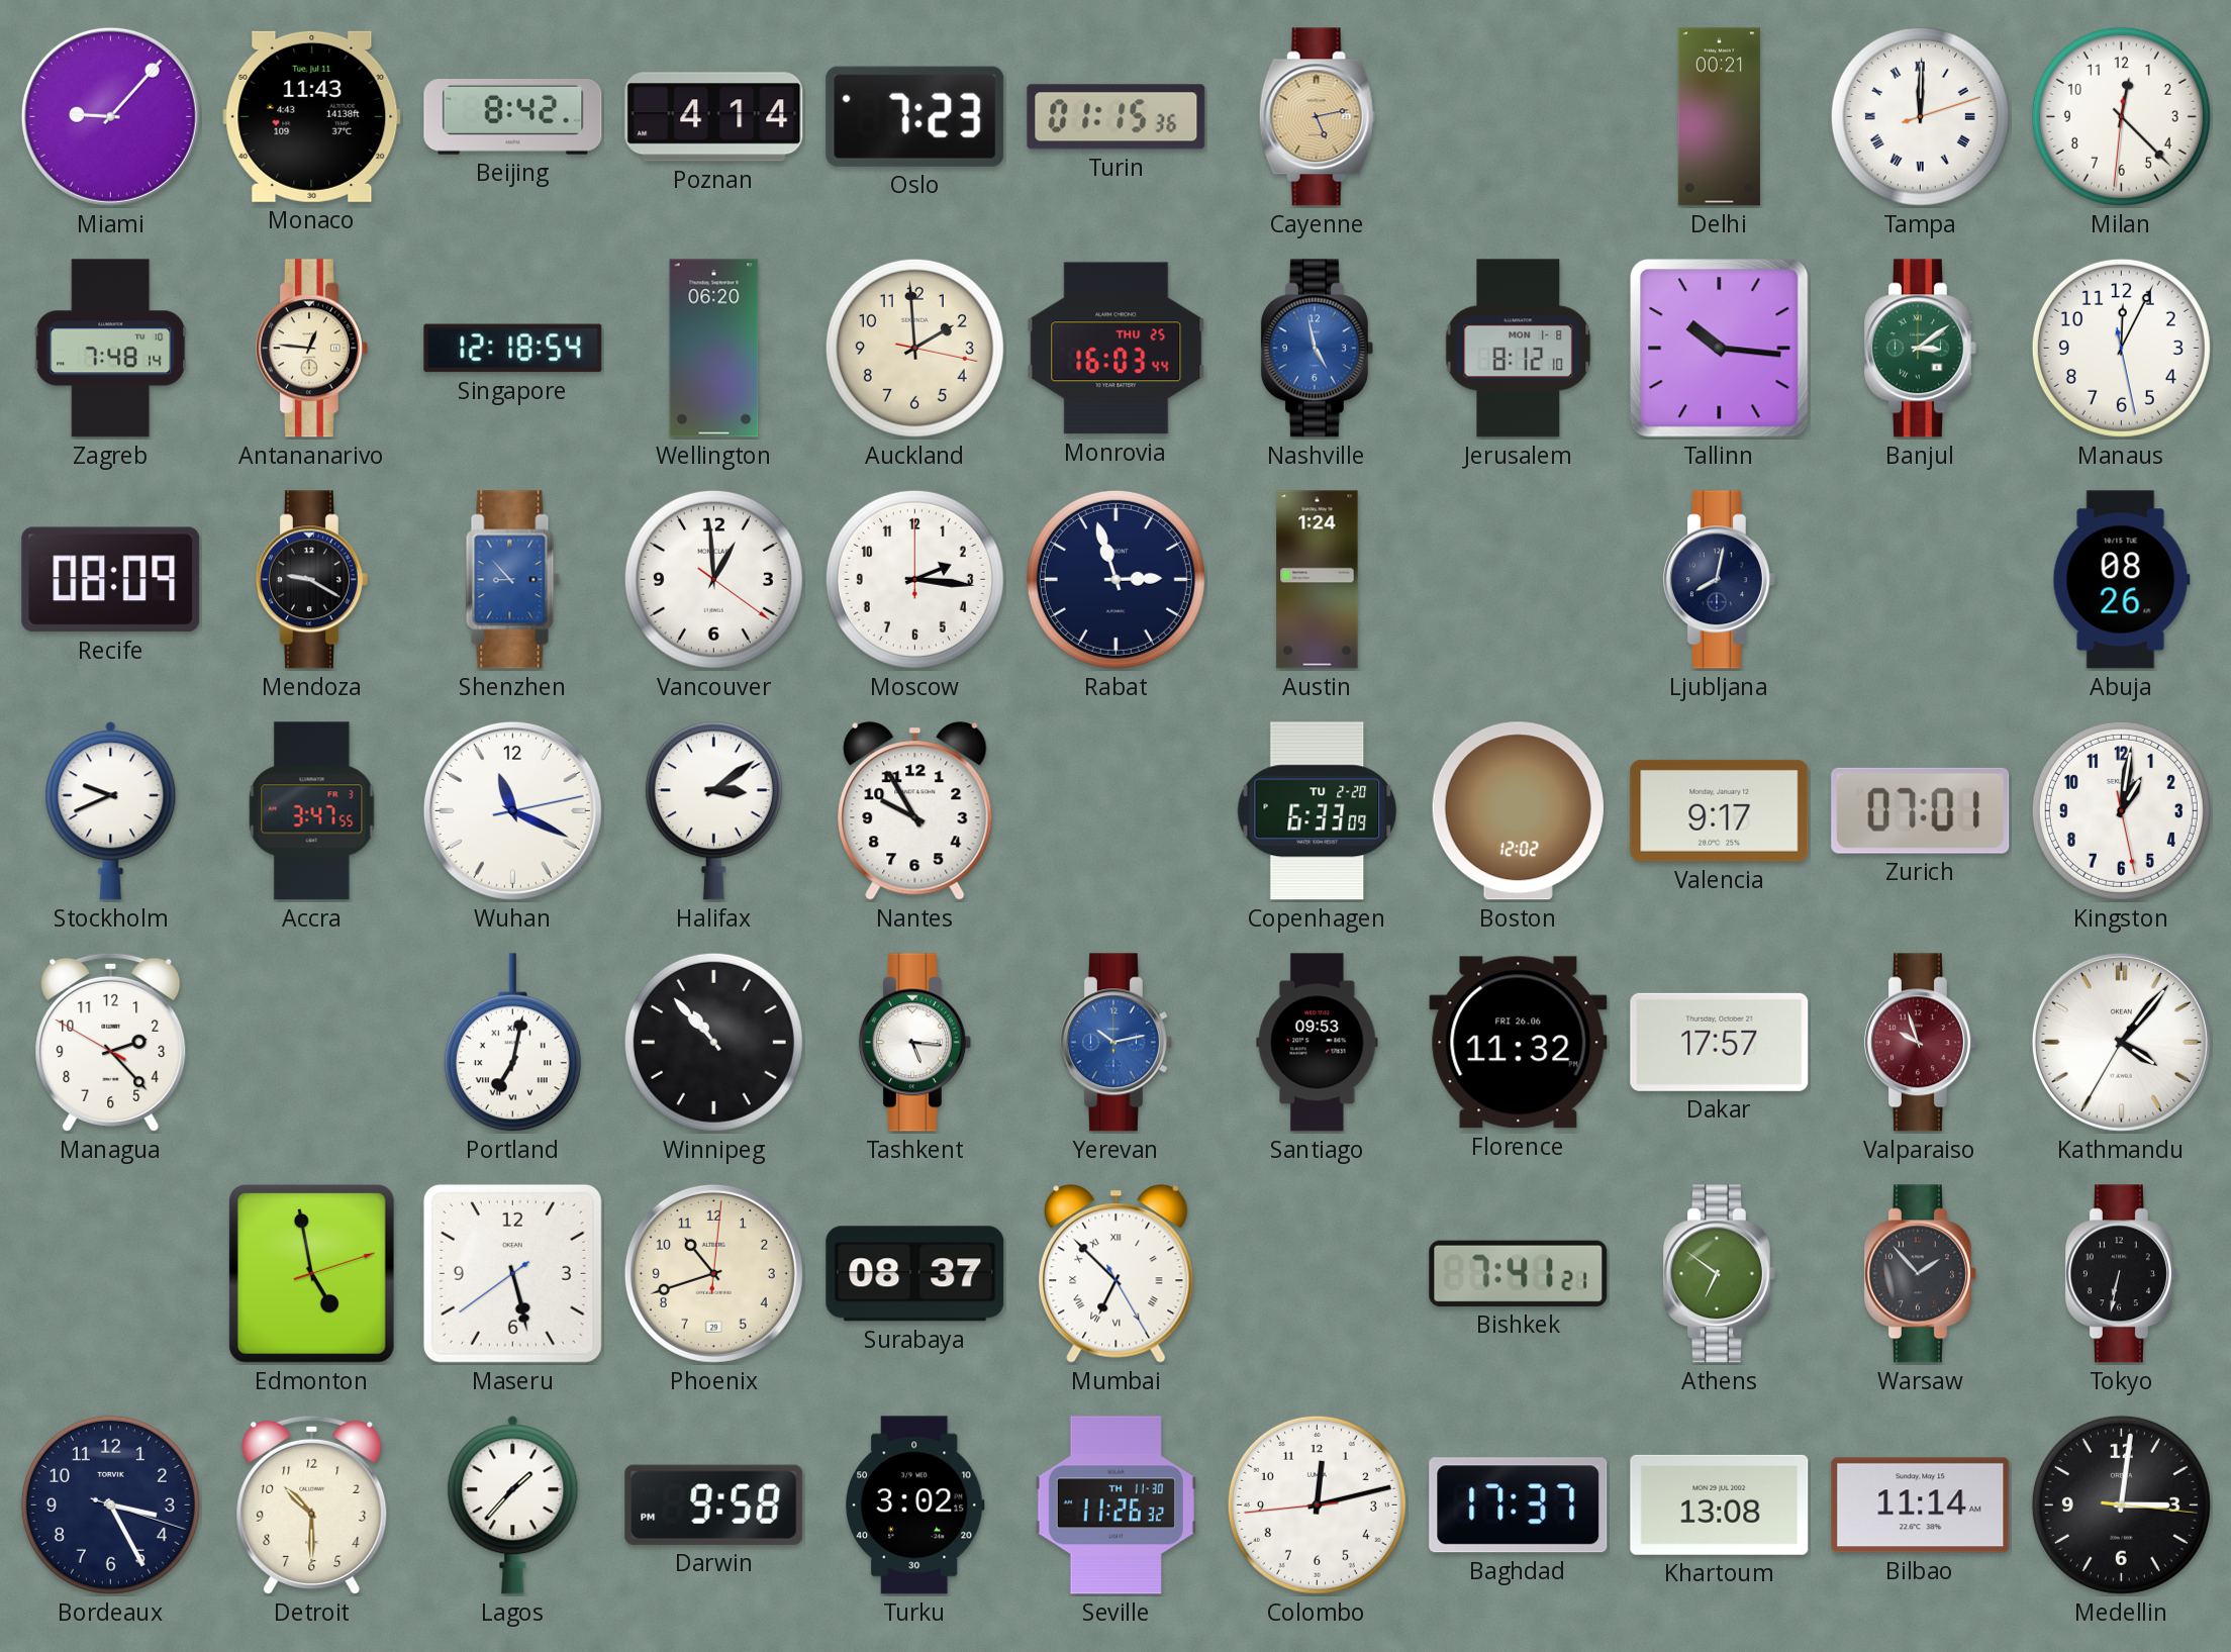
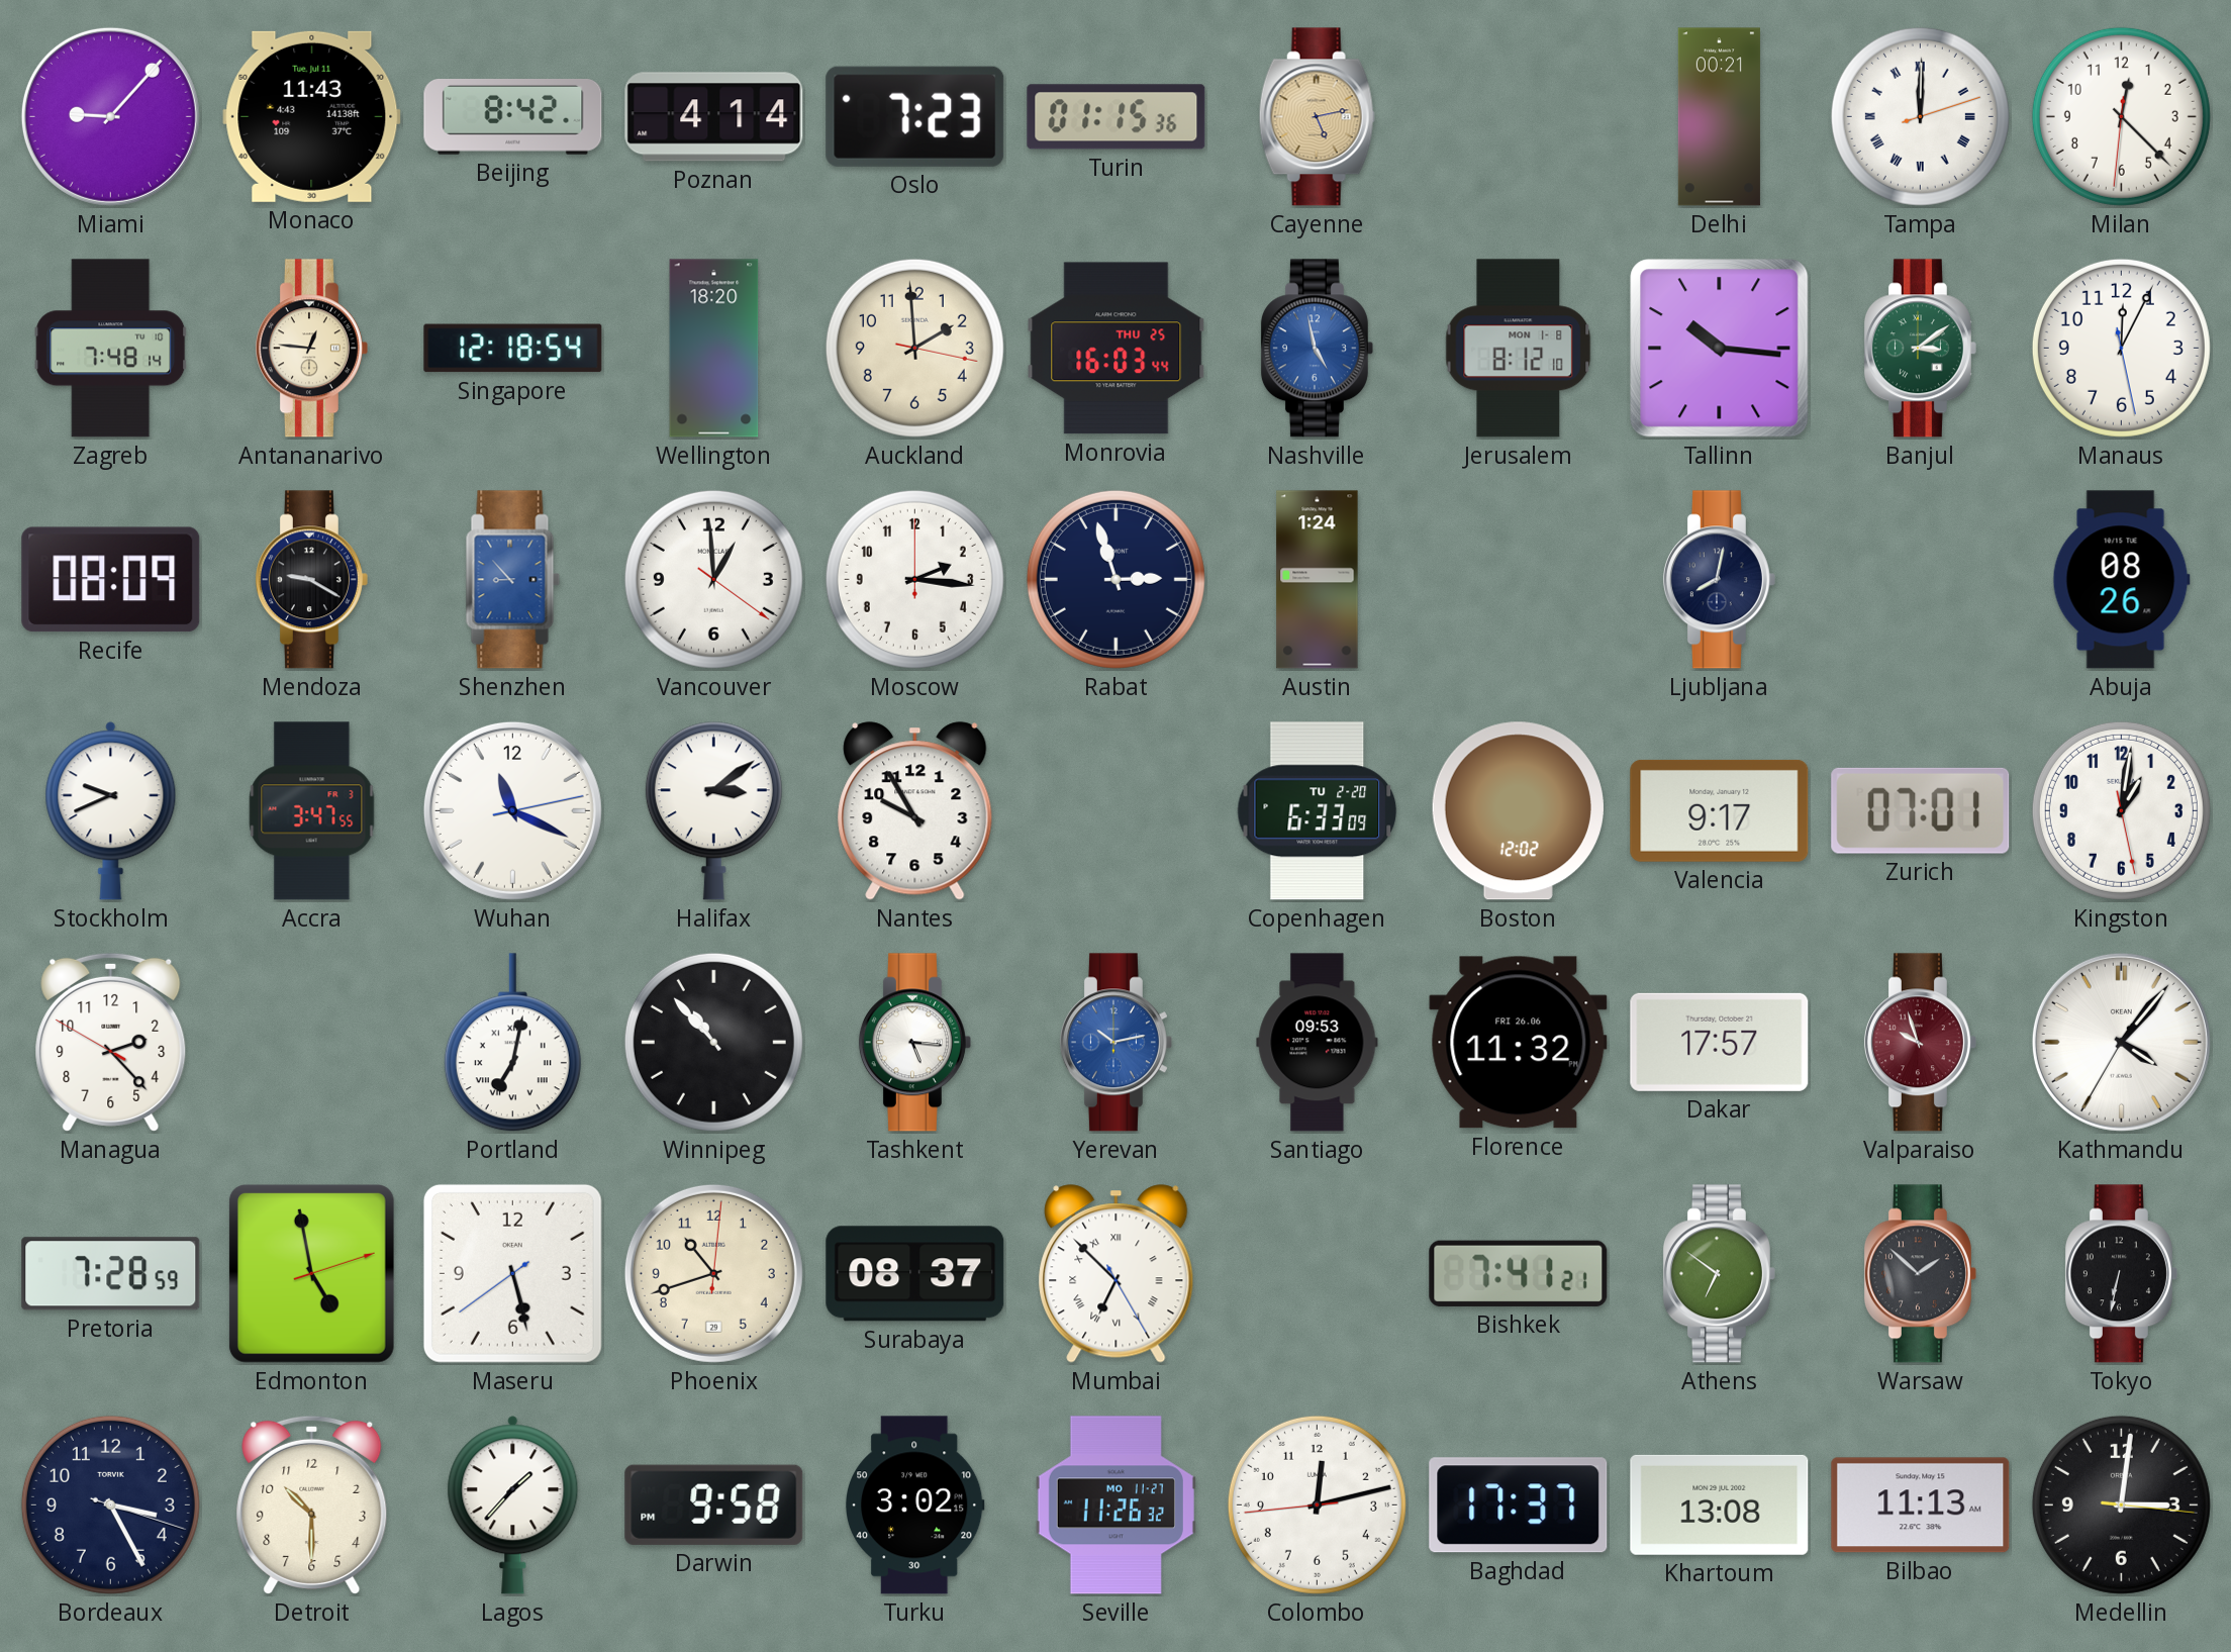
Wellington: 06:20 -> 18:20
Pretoria: none -> 7:28
Warsaw: 1:53 -> 1:52
Seville date: TH 11-30 -> MO 11-27
Bilbao: 11:14 -> 11:13
